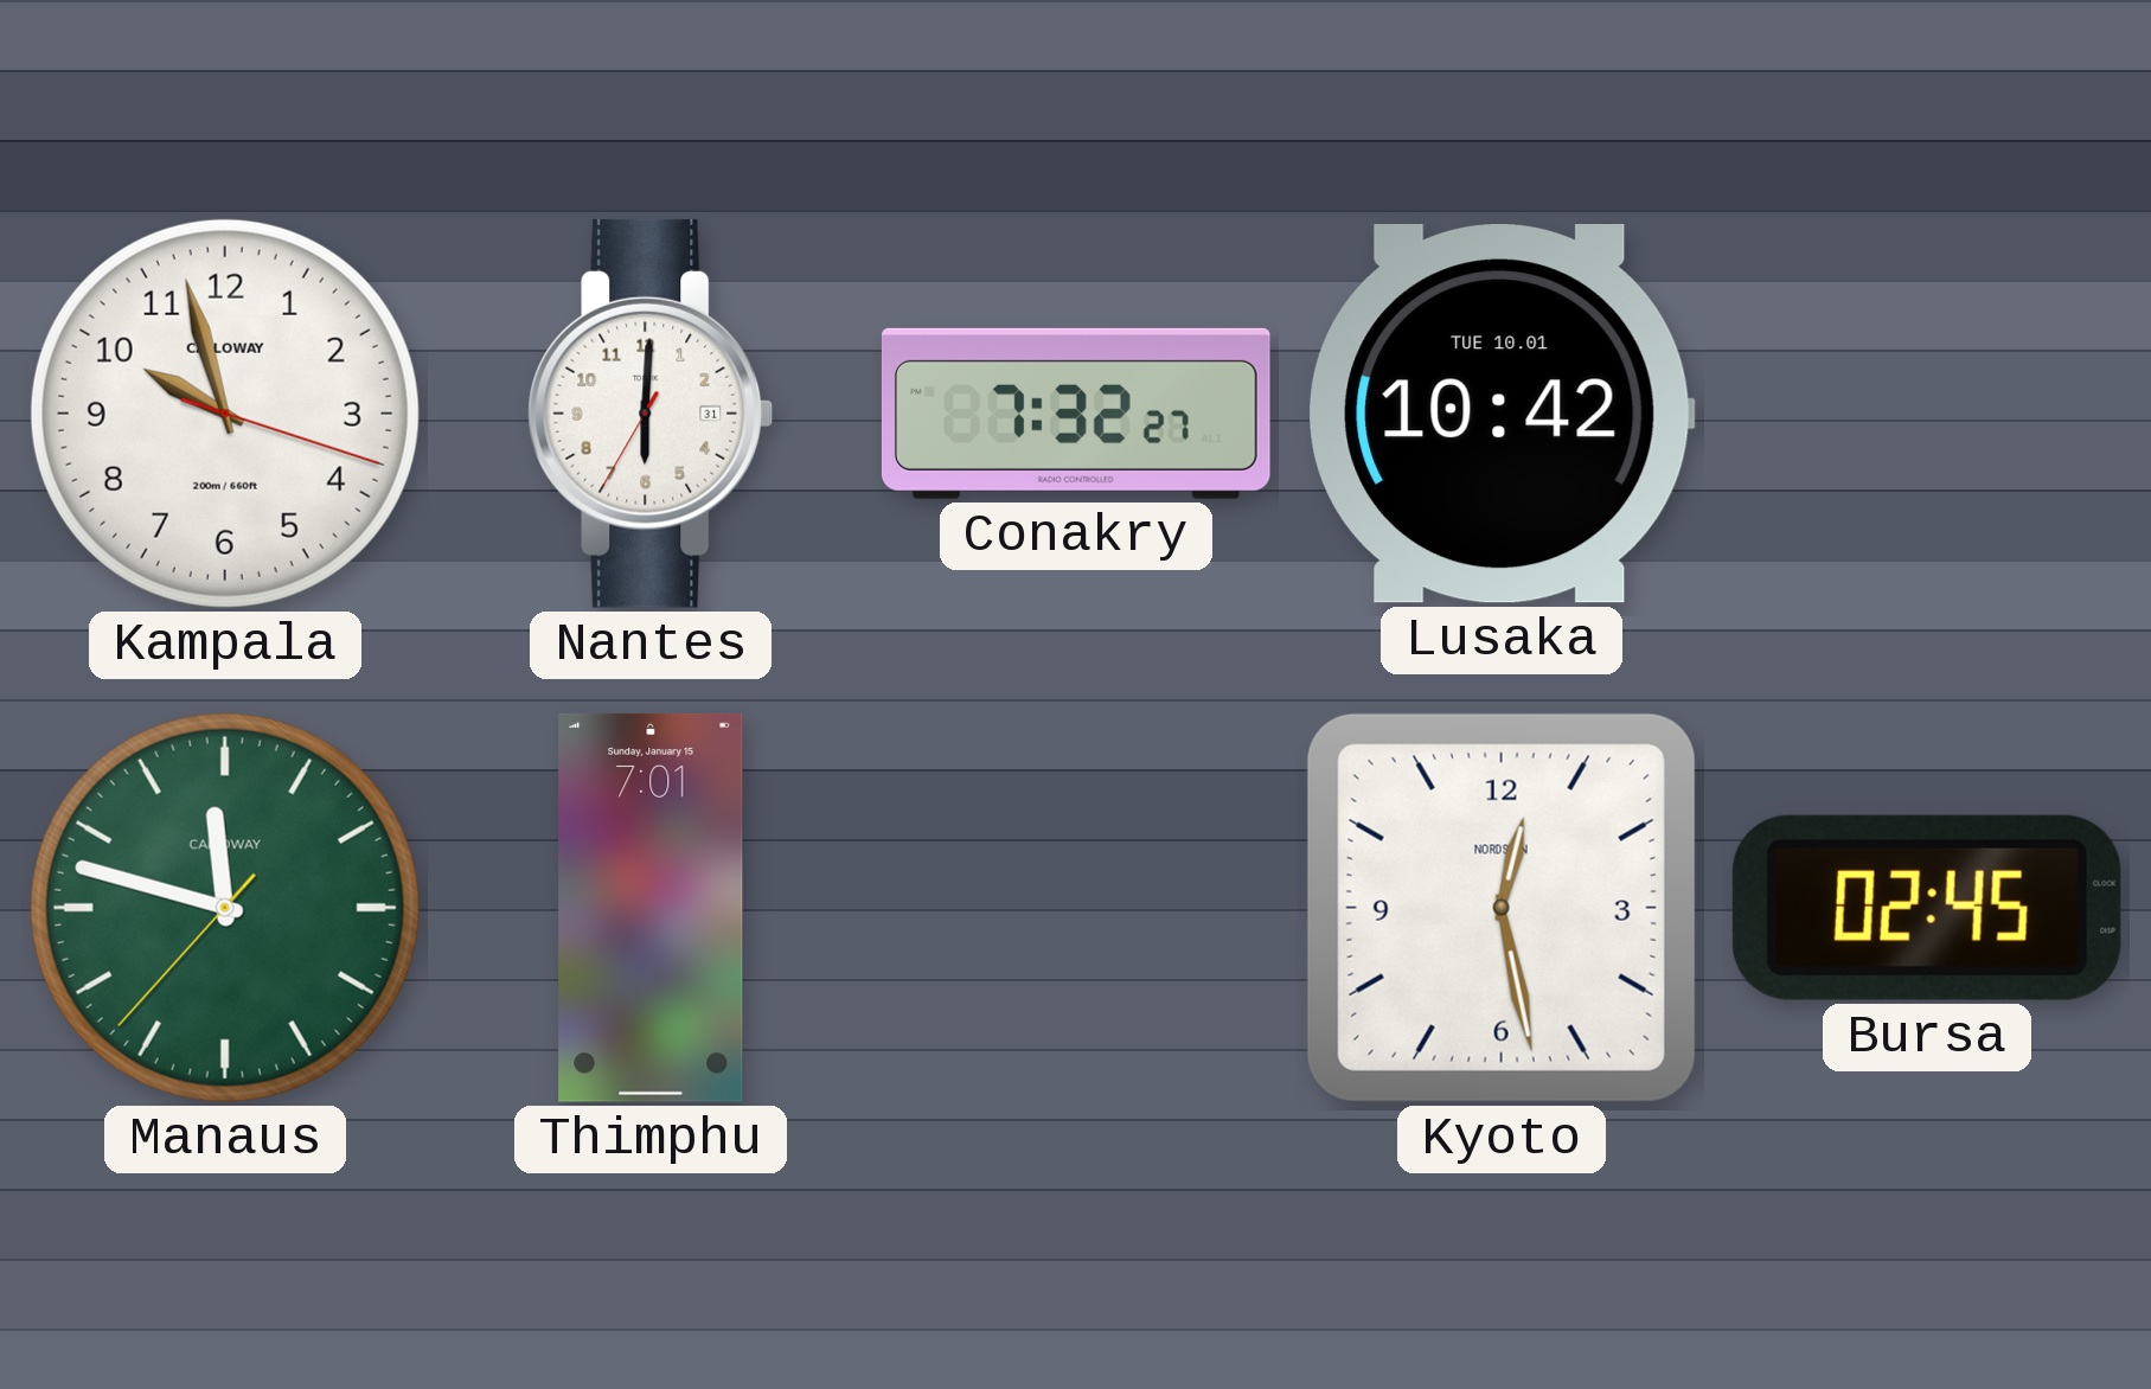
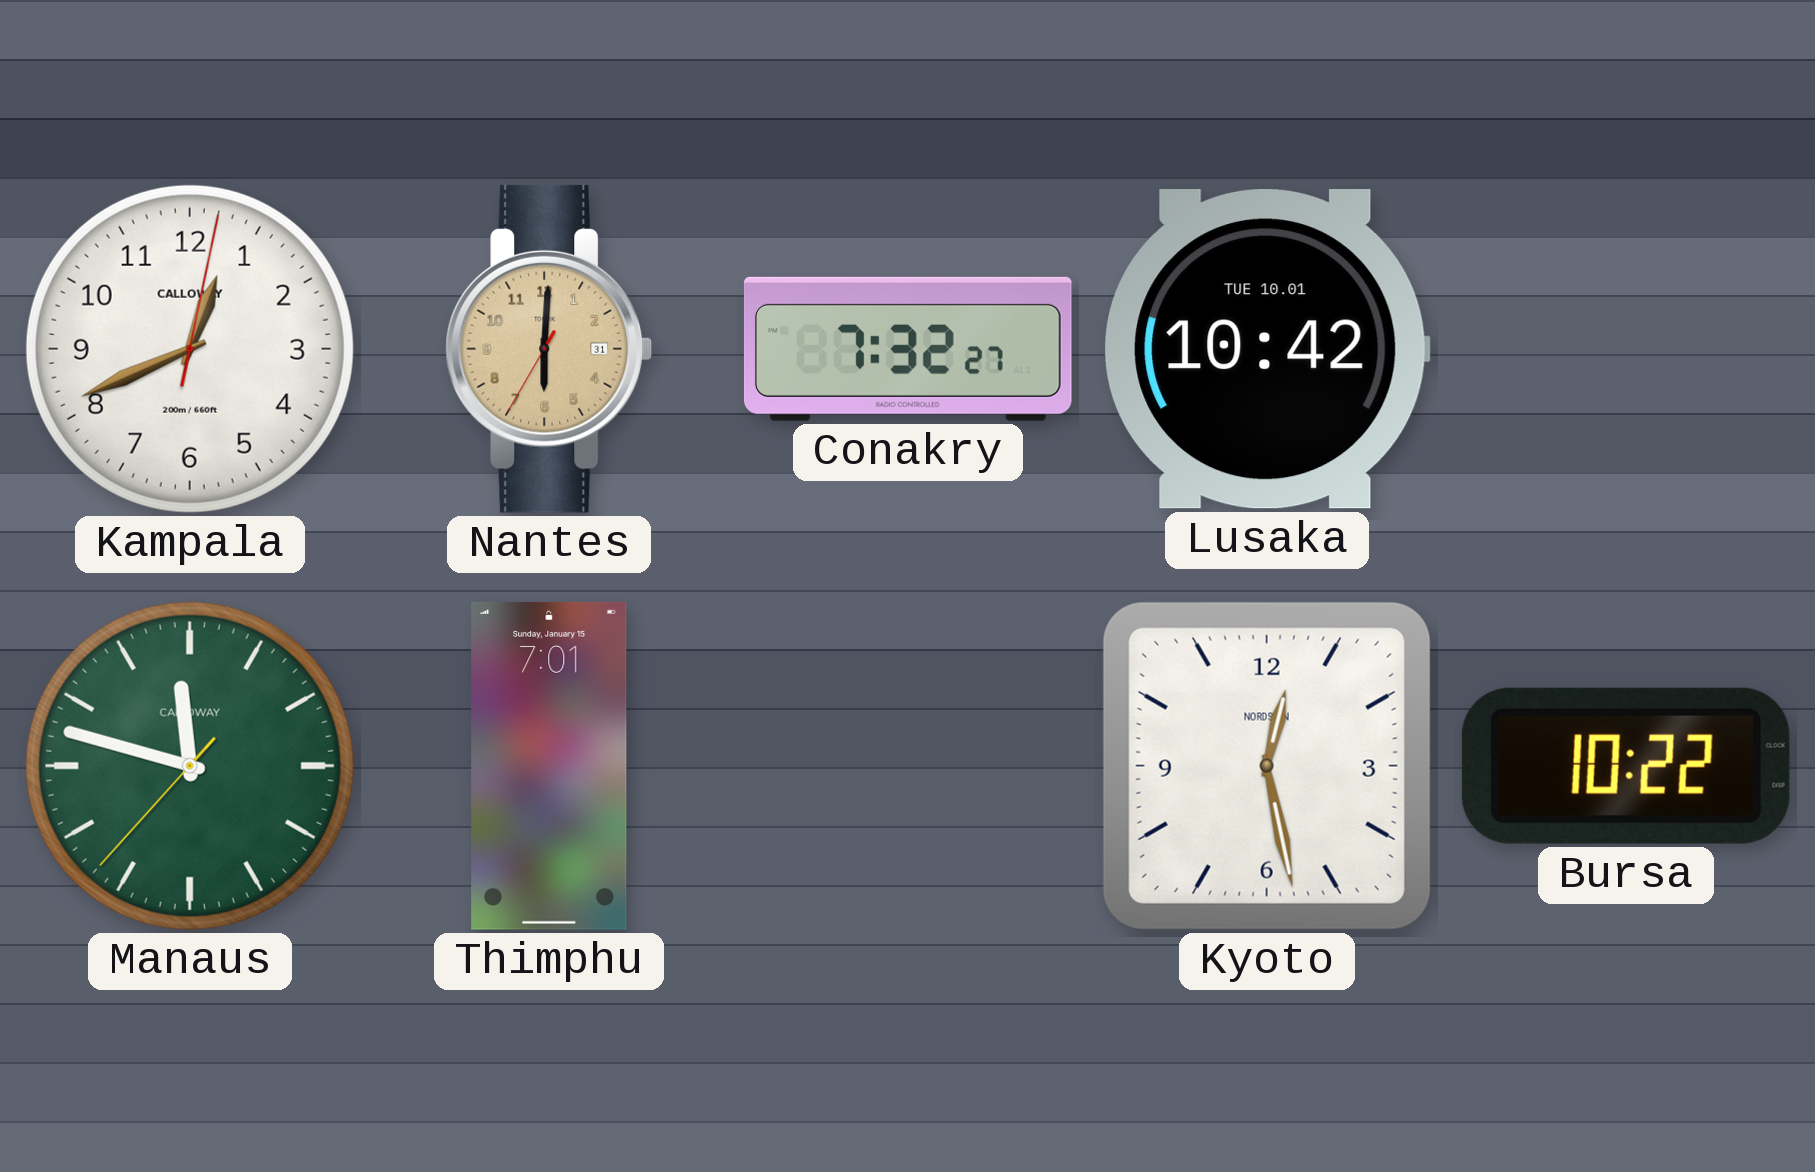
Kampala: 9:57 -> 12:41
Nantes dial: white -> champagne
Bursa: 02:45 -> 10:22
